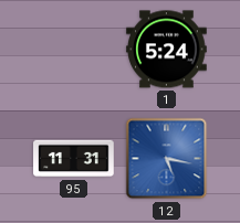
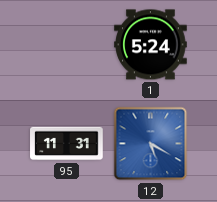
12: 5:17 -> 5:20
